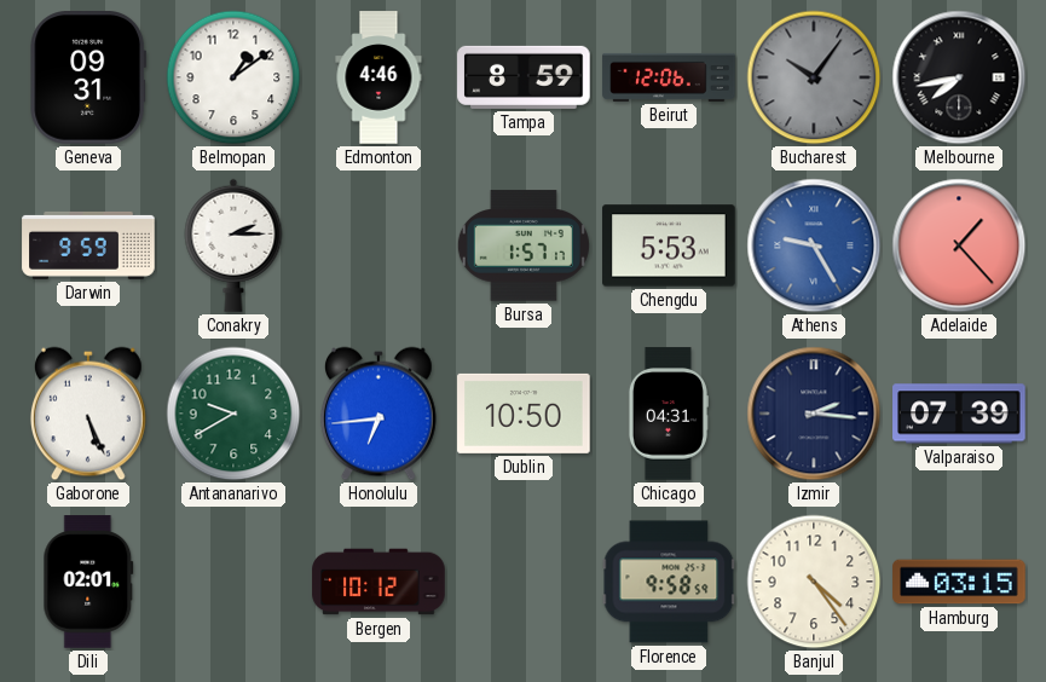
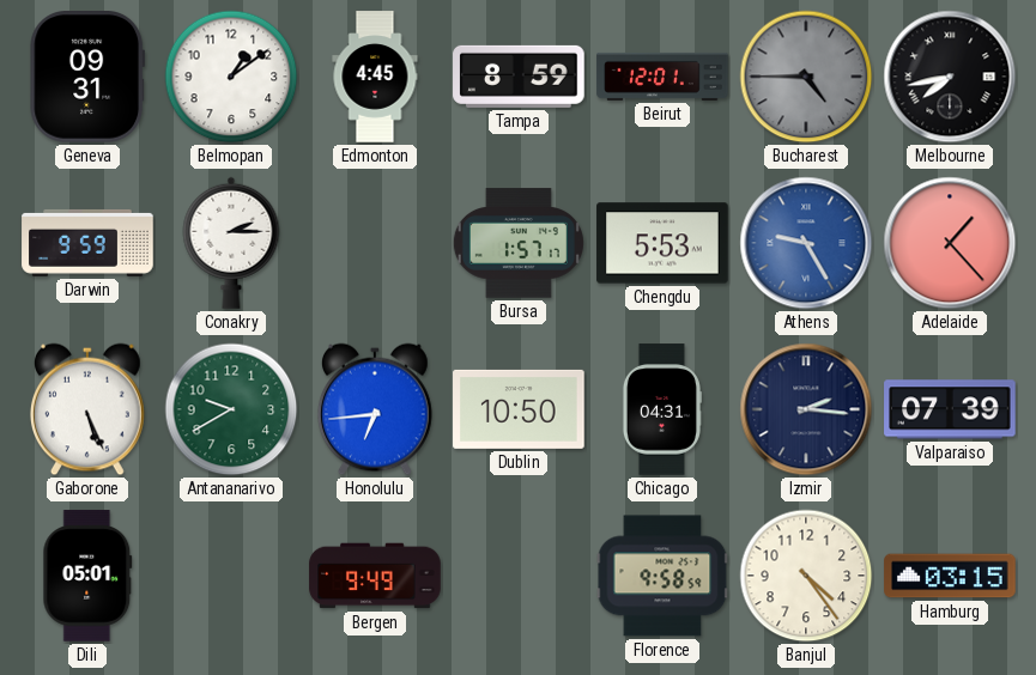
Edmonton: 4:46 -> 4:45
Beirut: 12:06 -> 12:01
Bucharest: 10:06 -> 4:45
Dili: 02:01 -> 05:01
Bergen: 10:12 -> 9:49
